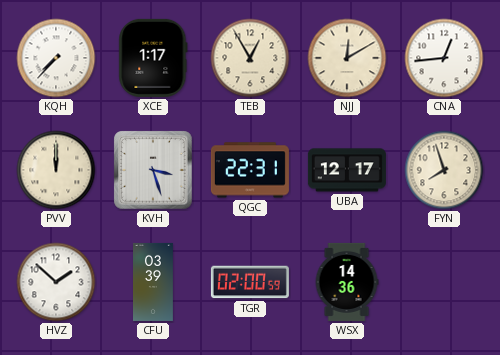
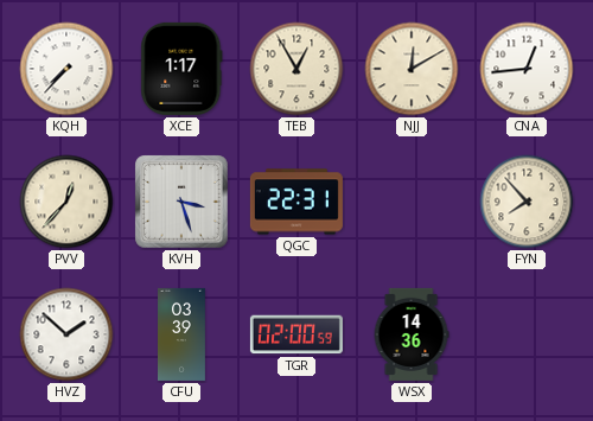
PVV: 12:00 -> 12:37
UBA: 12:17 -> none
FYN: 7:57 -> 7:53
